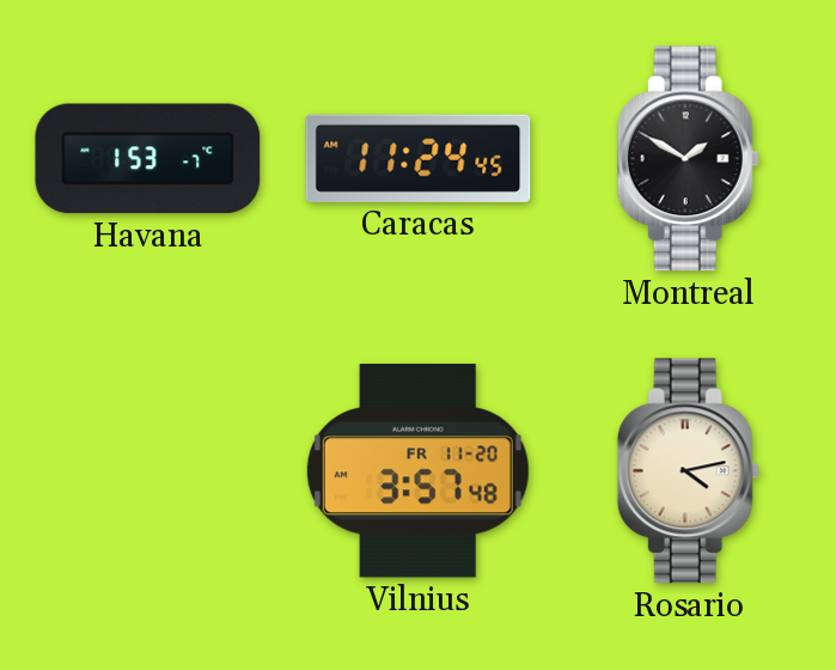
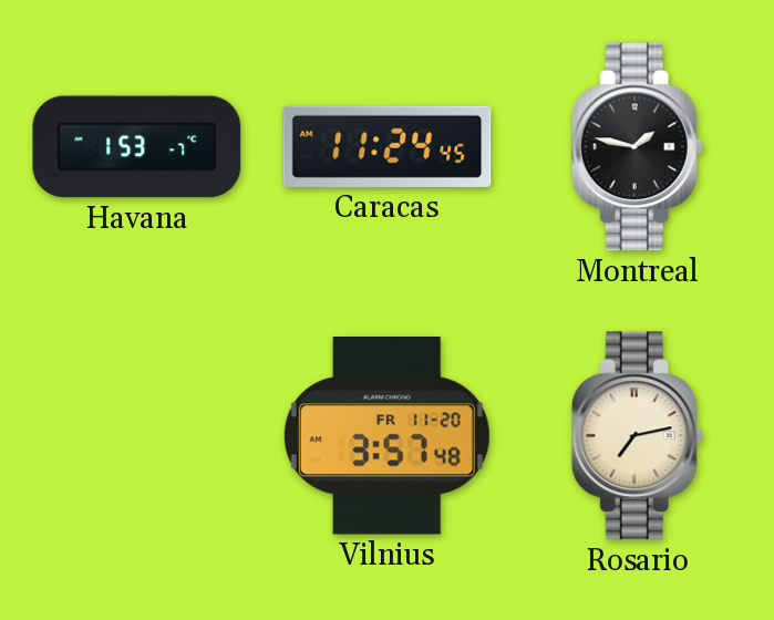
Montreal: 1:50 -> 1:47
Rosario: 4:13 -> 7:13
